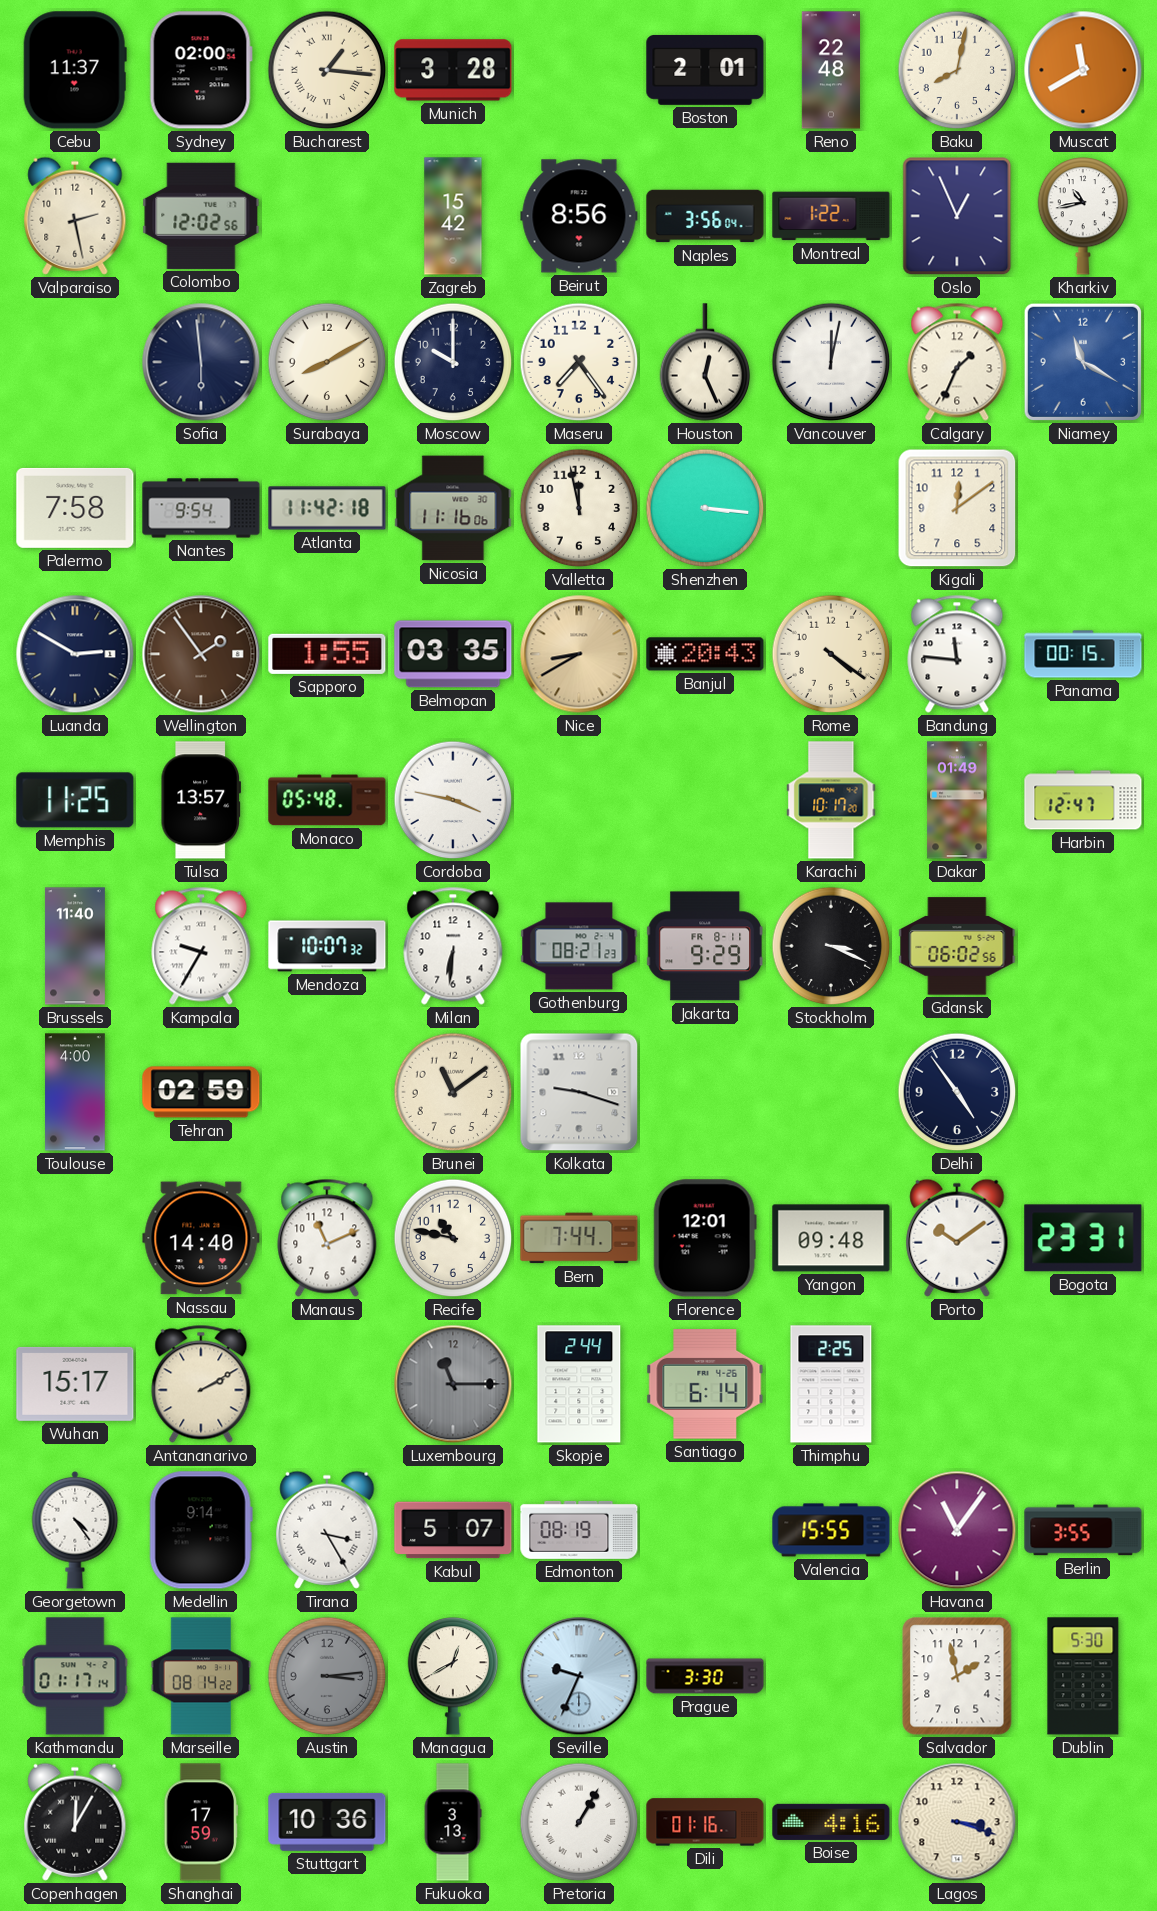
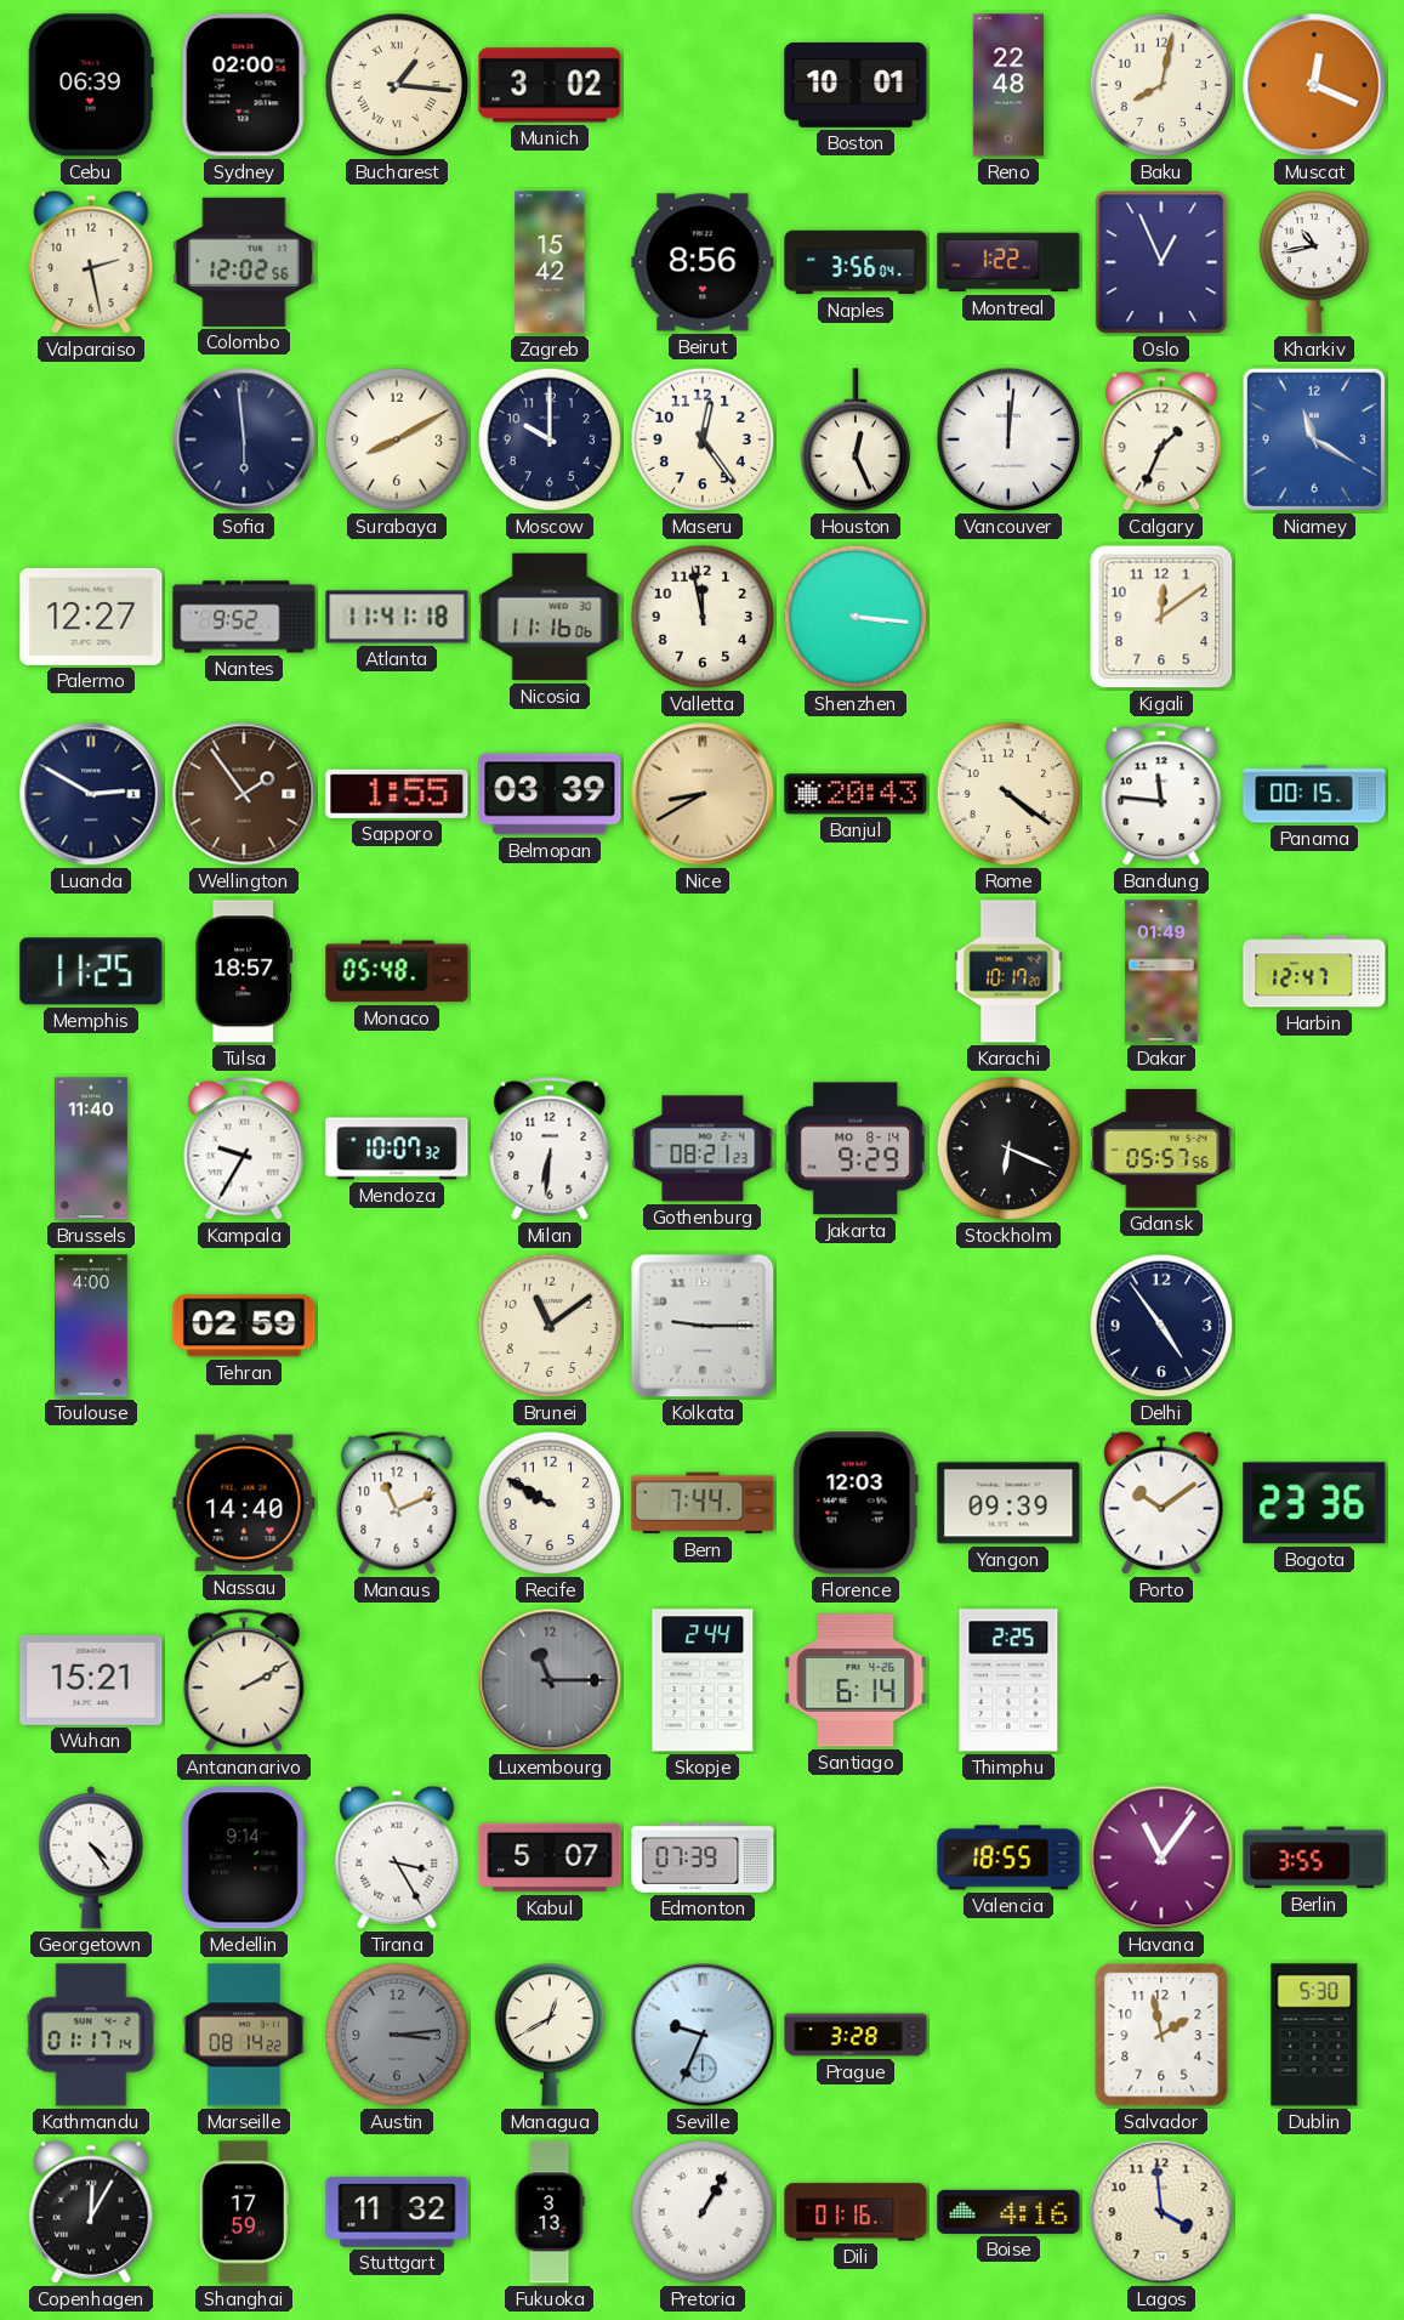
Cebu: 11:37 -> 06:39
Munich: 3:28 -> 3:02
Boston: 2:01 -> 10:01
Muscat: 11:40 -> 12:19
Maseru: 7:24 -> 12:24
Vancouver: 12:02 -> 12:01
Palermo: 7:58 -> 12:27
Nantes: 9:54 -> 9:52
Atlanta: 11:42 -> 11:41
Belmopan: 03:35 -> 03:39
Tulsa: 13:57 -> 18:57
Cordoba: 3:47 -> none
Jakarta date: FR 8-11 -> MO 8-14
Stockholm: 3:19 -> 6:19
Gdansk: 06:02 -> 05:57
Kolkata: 9:18 -> 9:15
Recife: 10:47 -> 9:50
Florence: 12:01 -> 12:03
Yangon: 09:48 -> 09:39
Bogota: 23:31 -> 23:36
Wuhan: 15:17 -> 15:21
Edmonton: 08:19 -> 07:39
Valencia: 15:55 -> 18:55
Prague: 3:30 -> 3:28
Stuttgart: 10:36 -> 11:32
Lagos: 3:18 -> 3:59
